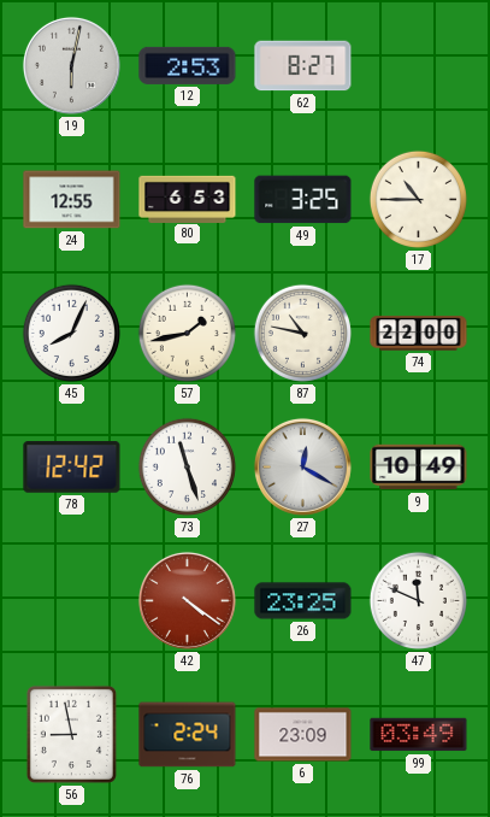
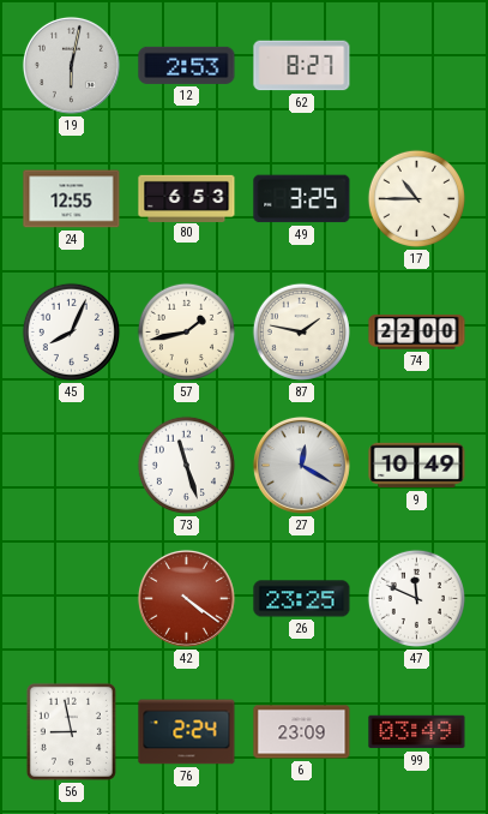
87: 10:47 -> 1:47
78: 12:42 -> none
